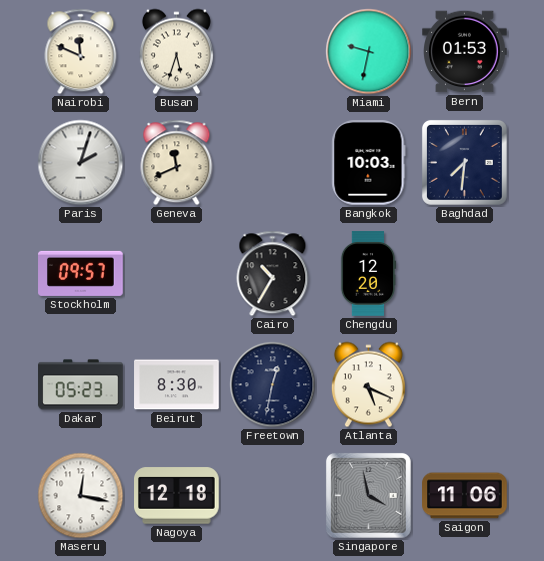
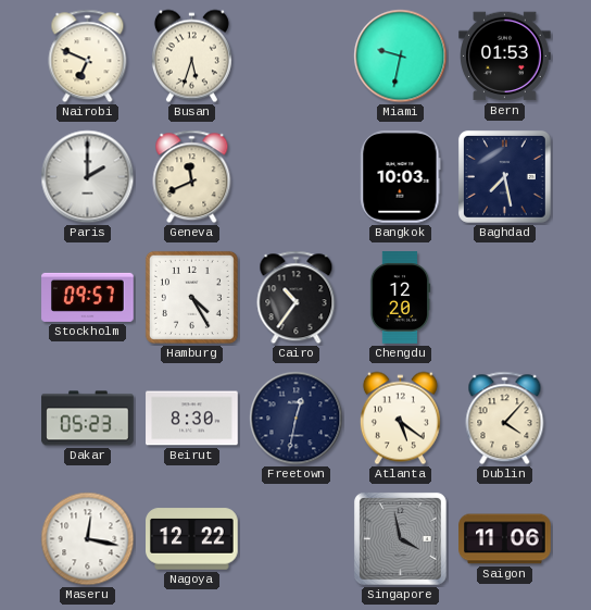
Nairobi: 11:49 -> 6:49
Paris: 2:03 -> 2:00
Baghdad: 7:31 -> 7:28
Hamburg: none -> 4:25
Cairo: 10:35 -> 10:36
Atlanta: 5:19 -> 5:21
Dublin: none -> 4:07
Nagoya: 12:18 -> 12:22
